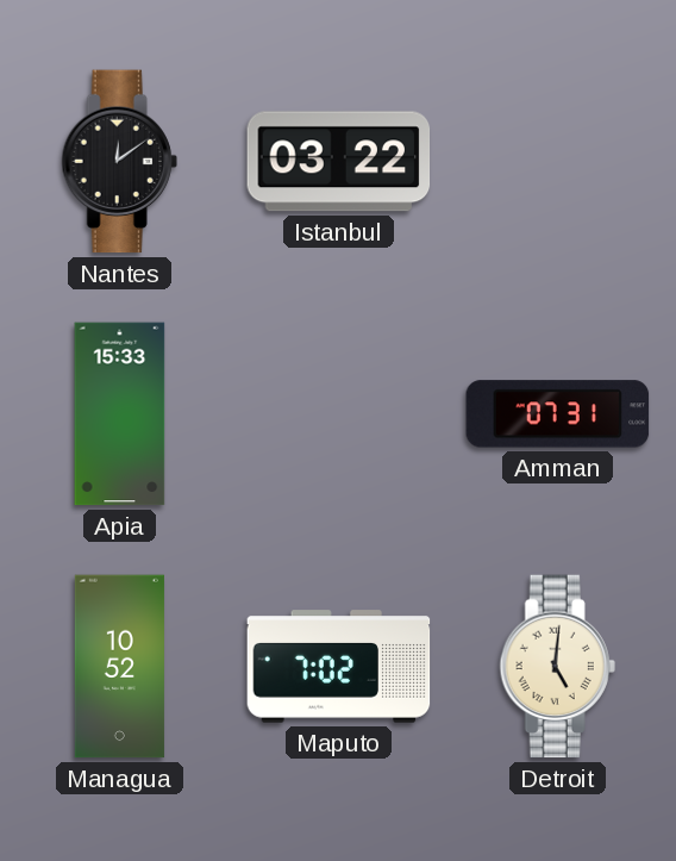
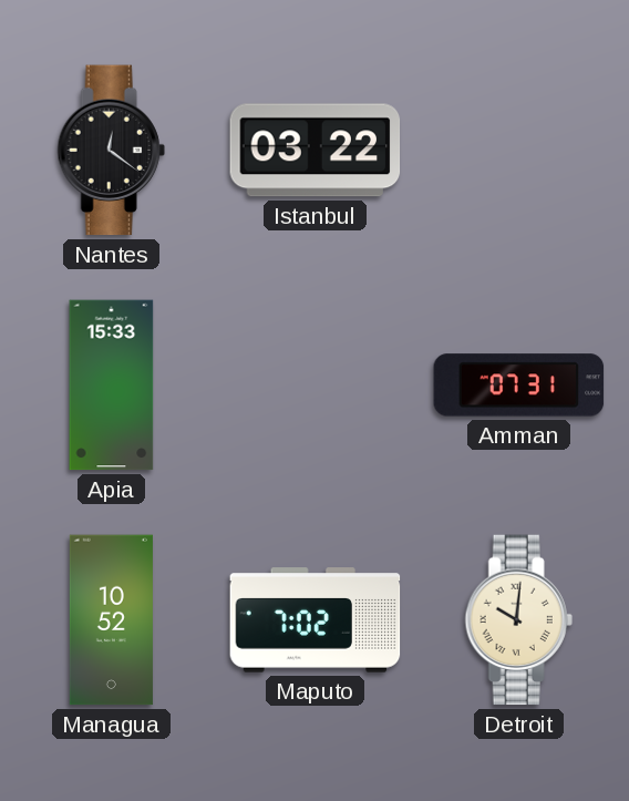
Nantes: 12:09 -> 12:21
Detroit: 5:01 -> 10:01
